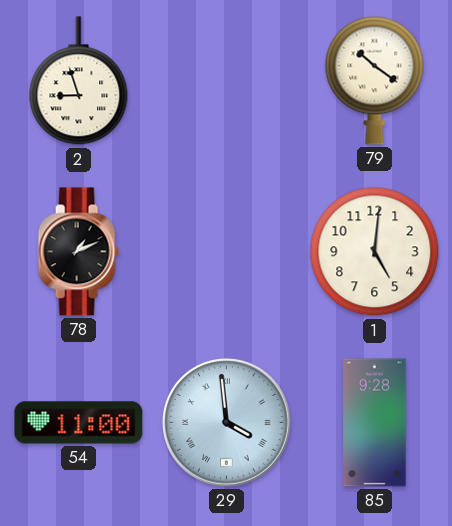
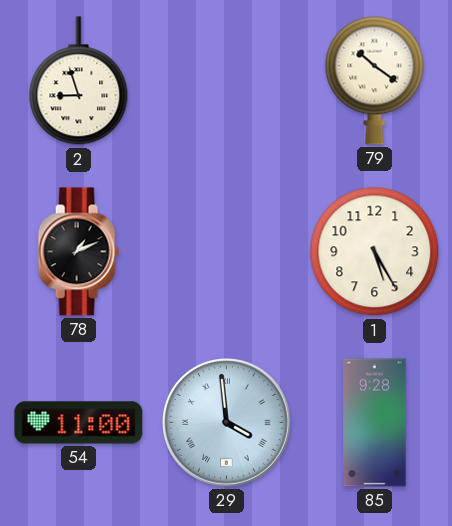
1: 5:01 -> 5:25
